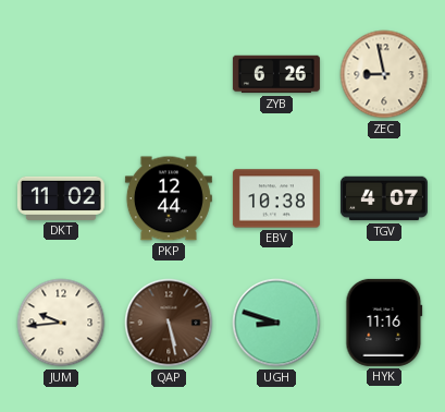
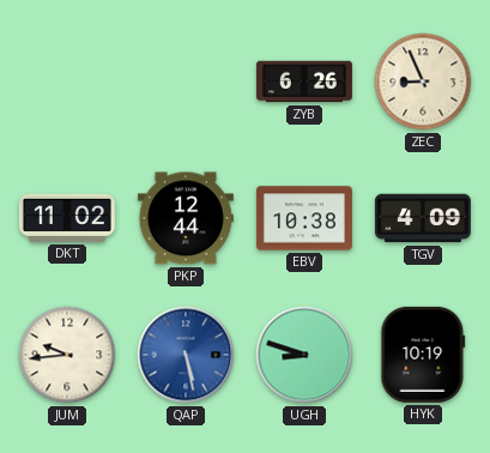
ZEC: 8:58 -> 8:56
TGV: 4:07 -> 4:09
QAP dial: brown -> blue
HYK: 11:16 -> 10:19
